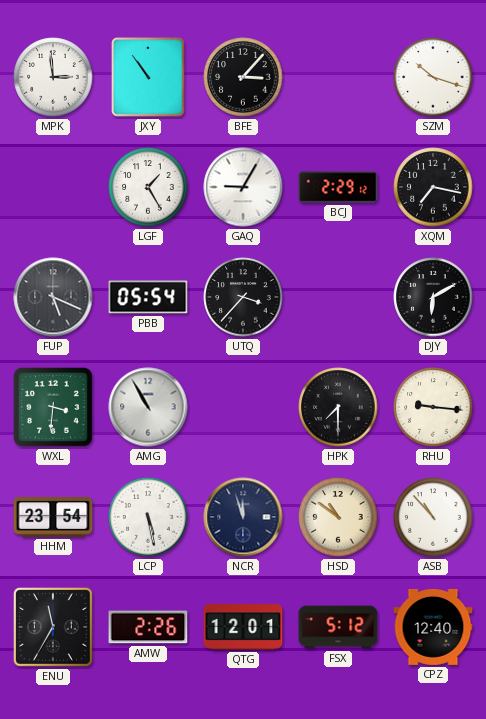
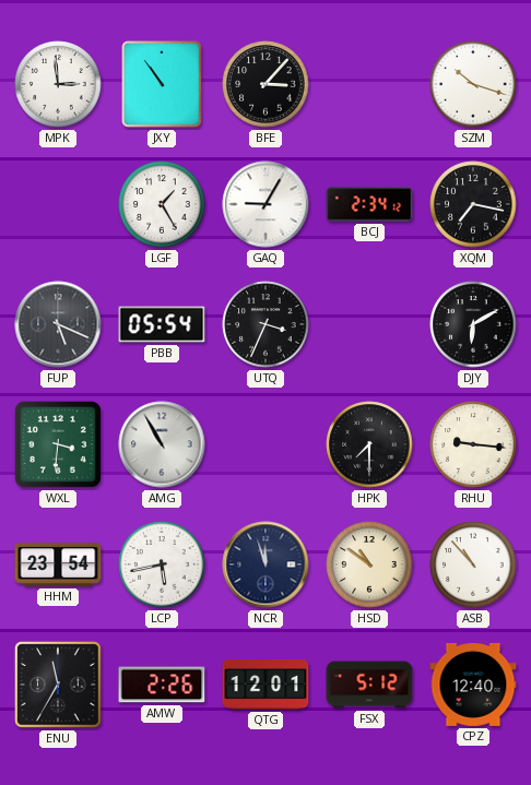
BCJ: 2:29 -> 2:34
UTQ: 3:37 -> 3:34
LCP: 5:28 -> 5:43
